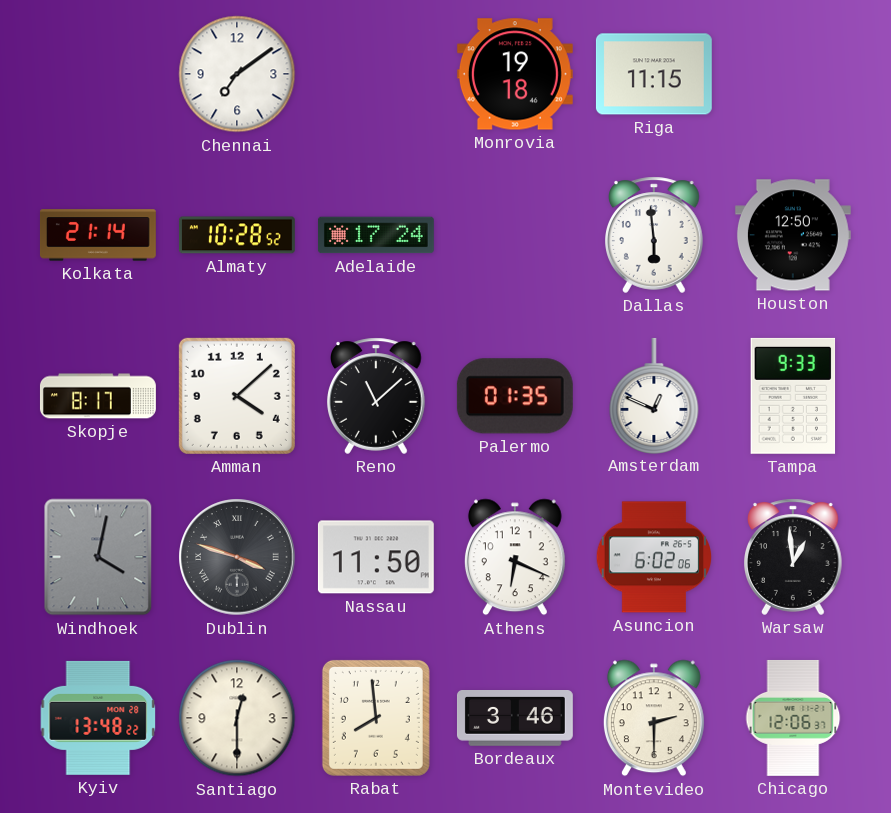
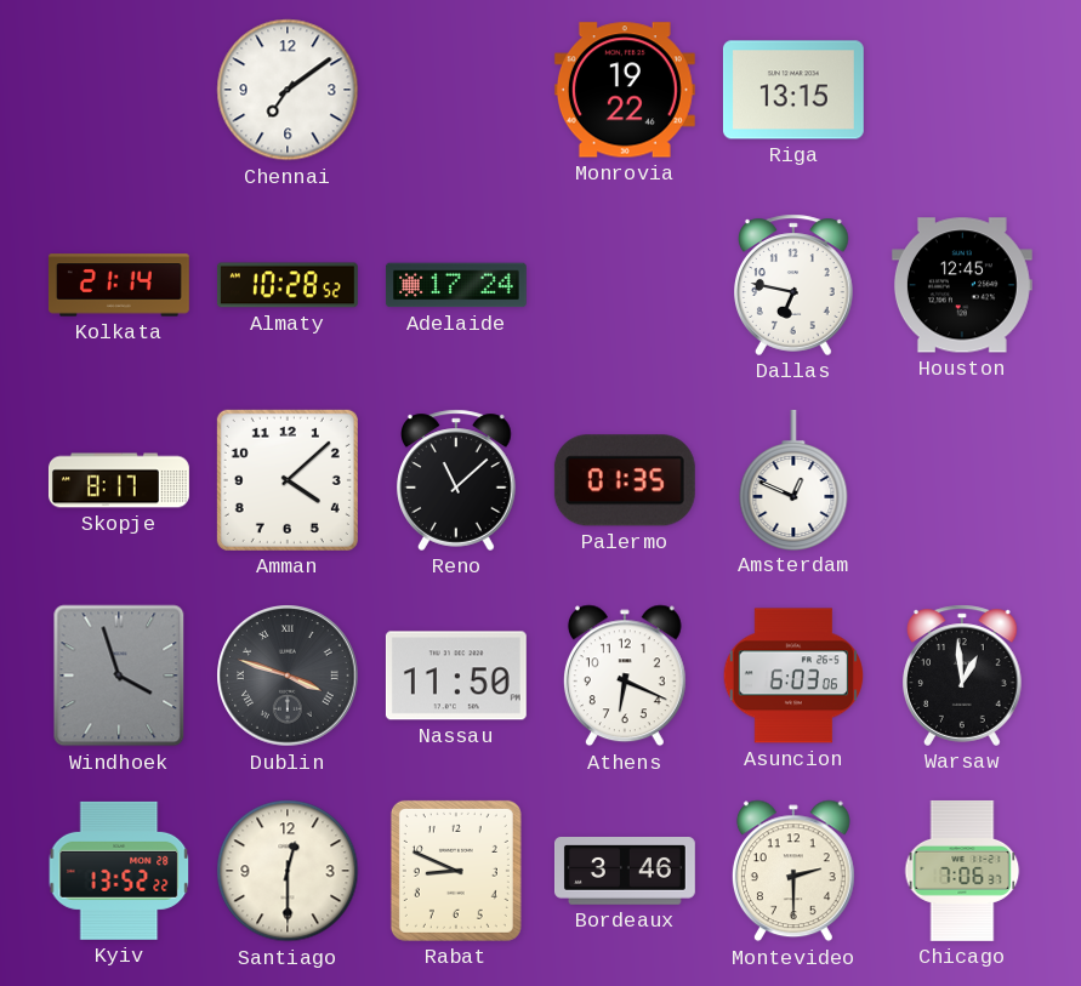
Monrovia: 19:18 -> 19:22
Riga: 11:15 -> 13:15
Dallas: 5:59 -> 6:47
Houston: 12:50 -> 12:45
Tampa: 9:33 -> none
Windhoek: 4:02 -> 3:57
Asuncion: 6:02 -> 6:03
Kyiv: 13:48 -> 13:52
Rabat: 7:59 -> 8:49
Chicago: 12:06 -> 7:06
